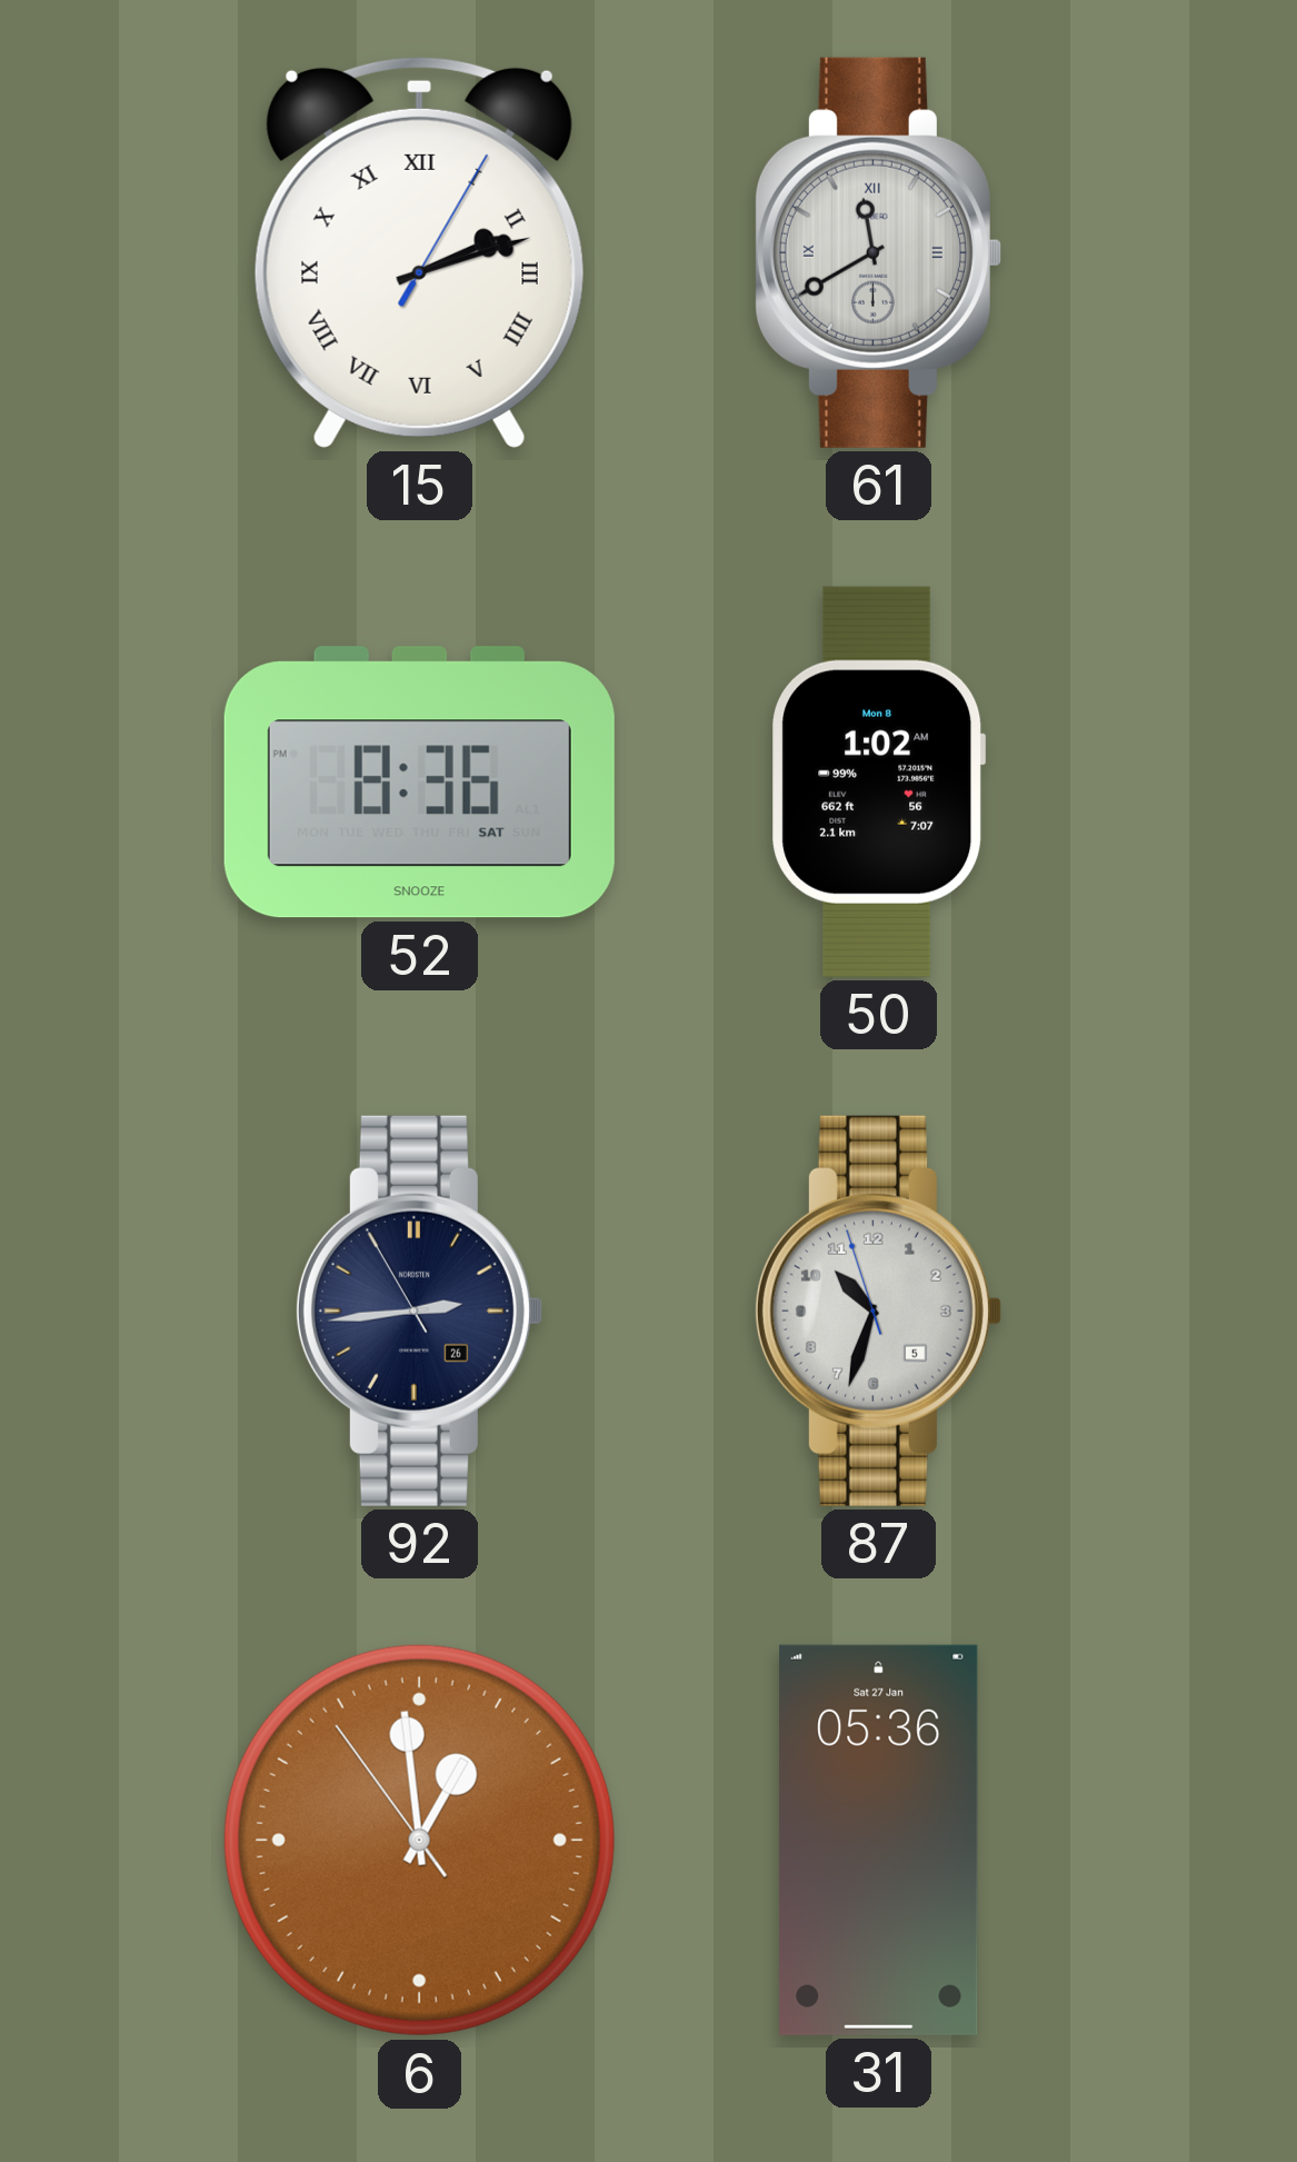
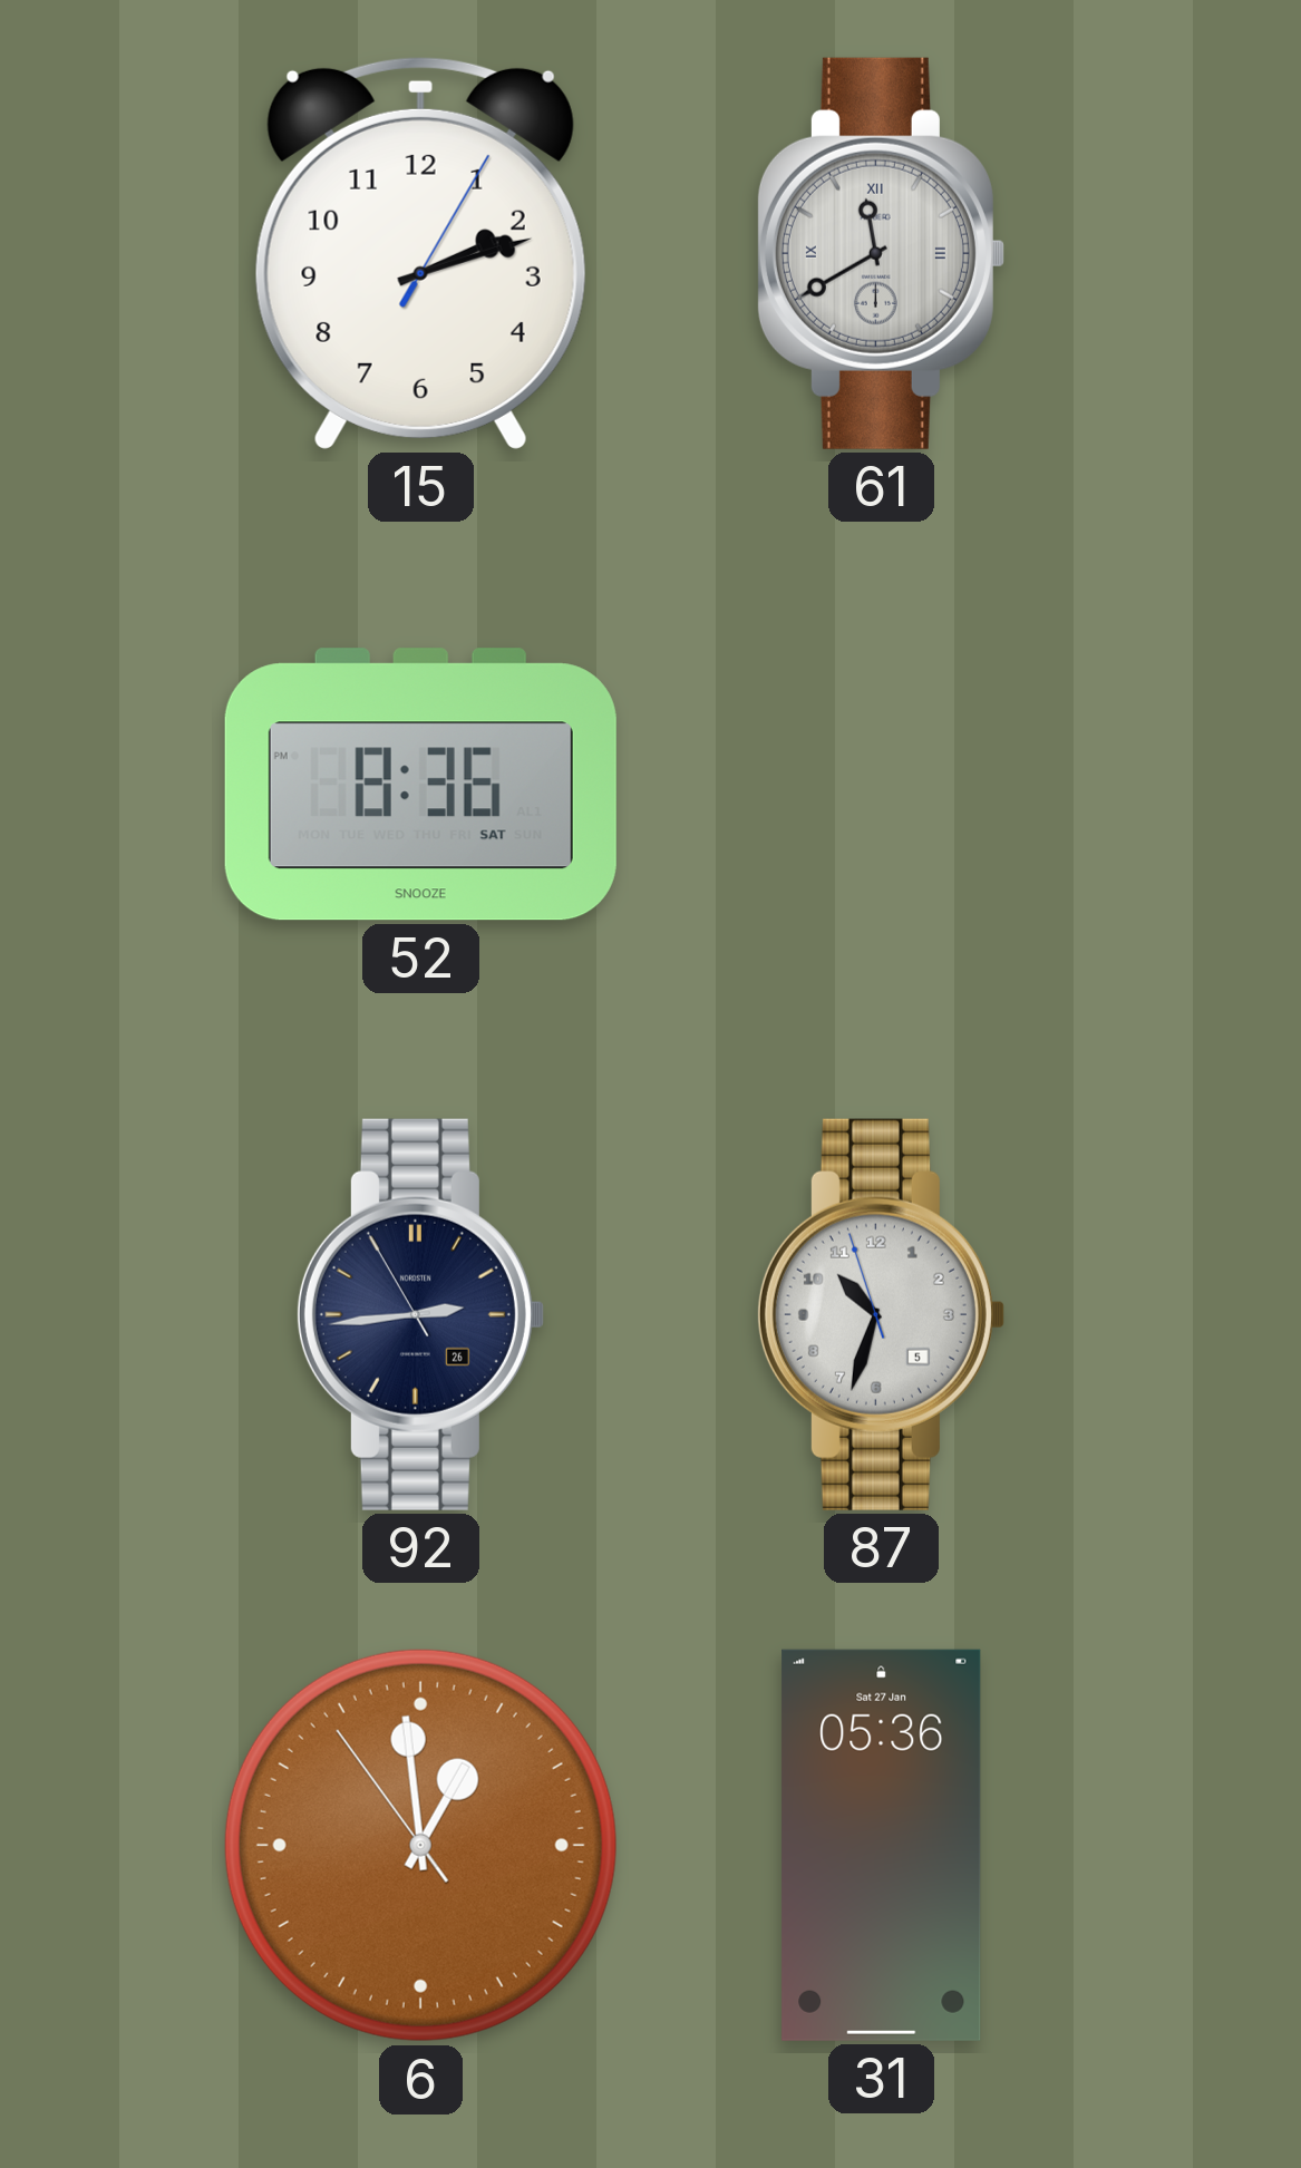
15 numerals: Roman -> Arabic
50: 1:02 -> none
